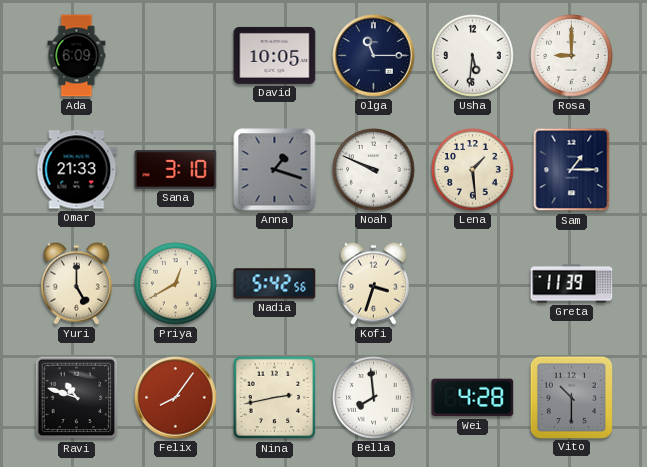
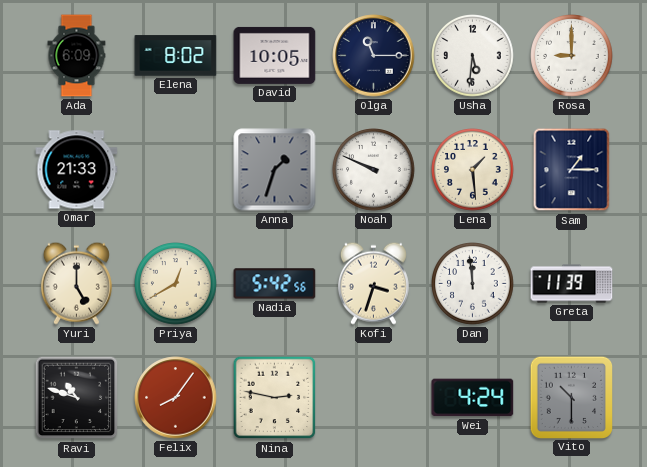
Elena: none -> 8:02
Sana: 3:10 -> none
Anna: 1:18 -> 1:33
Dan: none -> 11:59
Nina: 2:43 -> 2:47
Bella: 7:59 -> none
Wei: 4:28 -> 4:24
